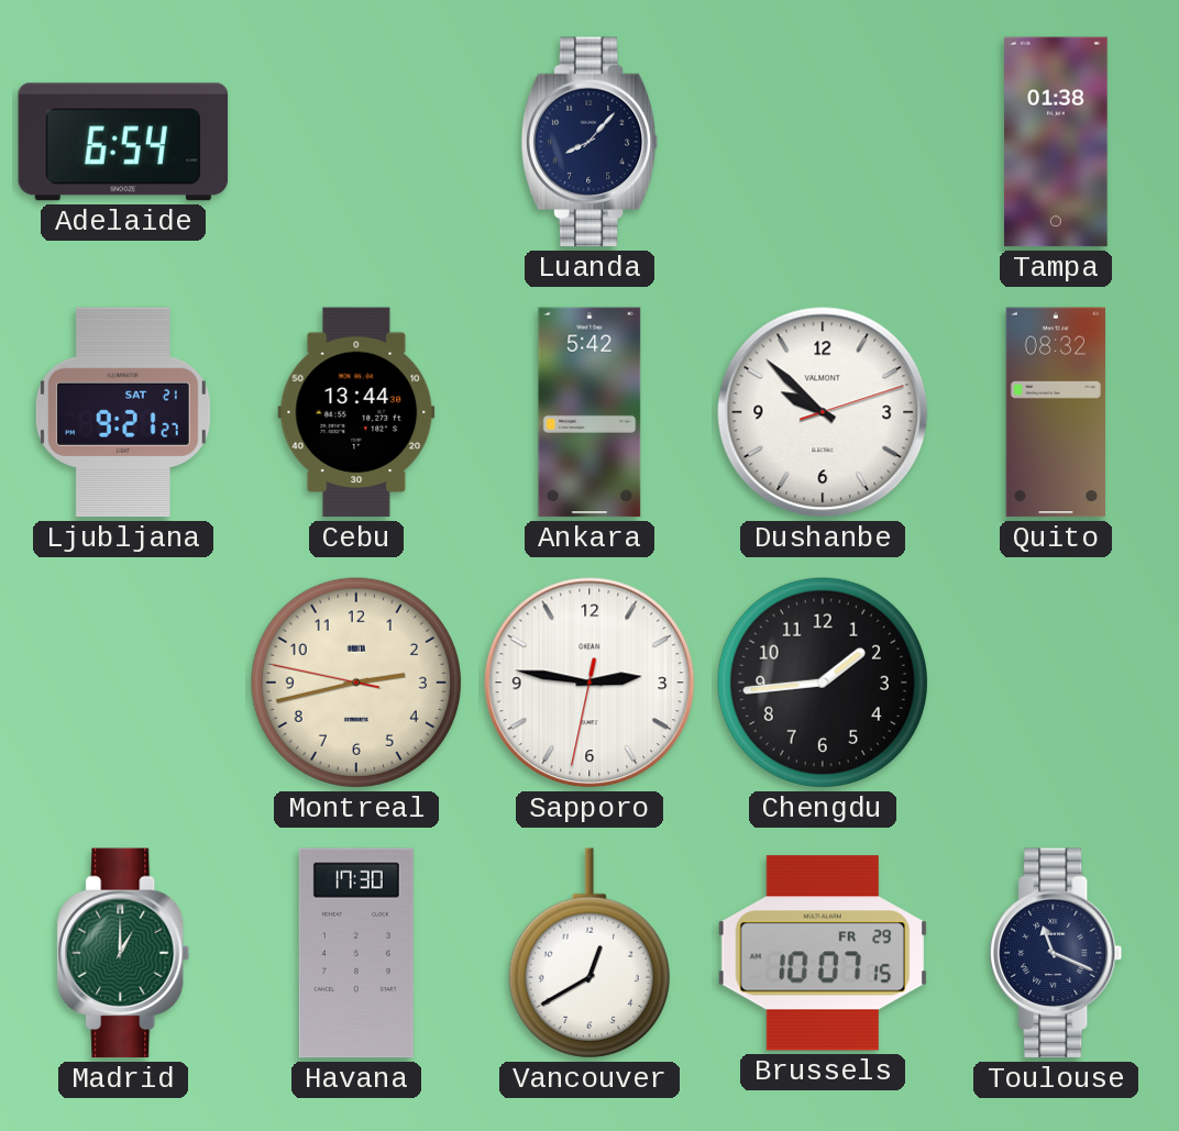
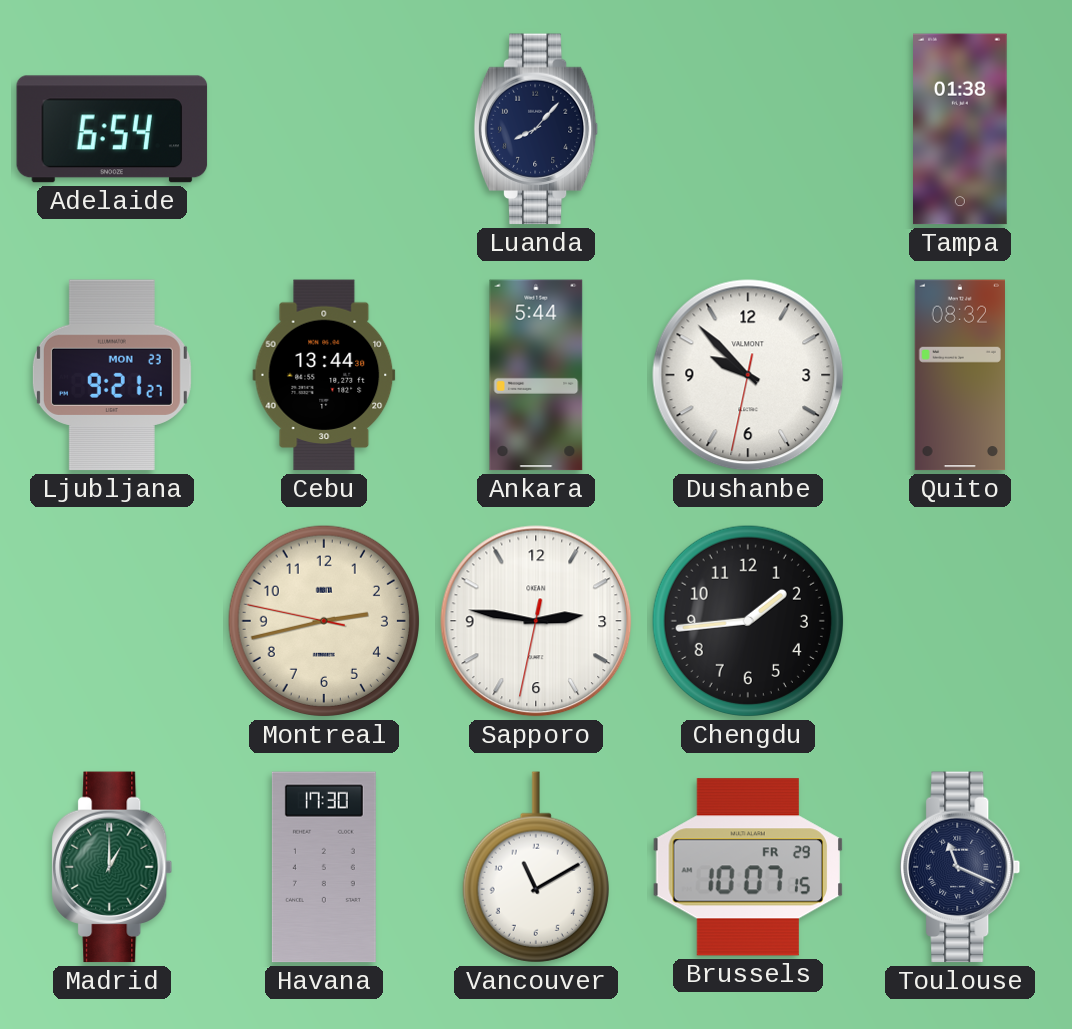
Ljubljana date: SAT 21 -> MON 23
Ankara: 5:42 -> 5:44
Dushanbe: 9:52:12 -> 9:52:32
Vancouver: 12:40 -> 11:10
